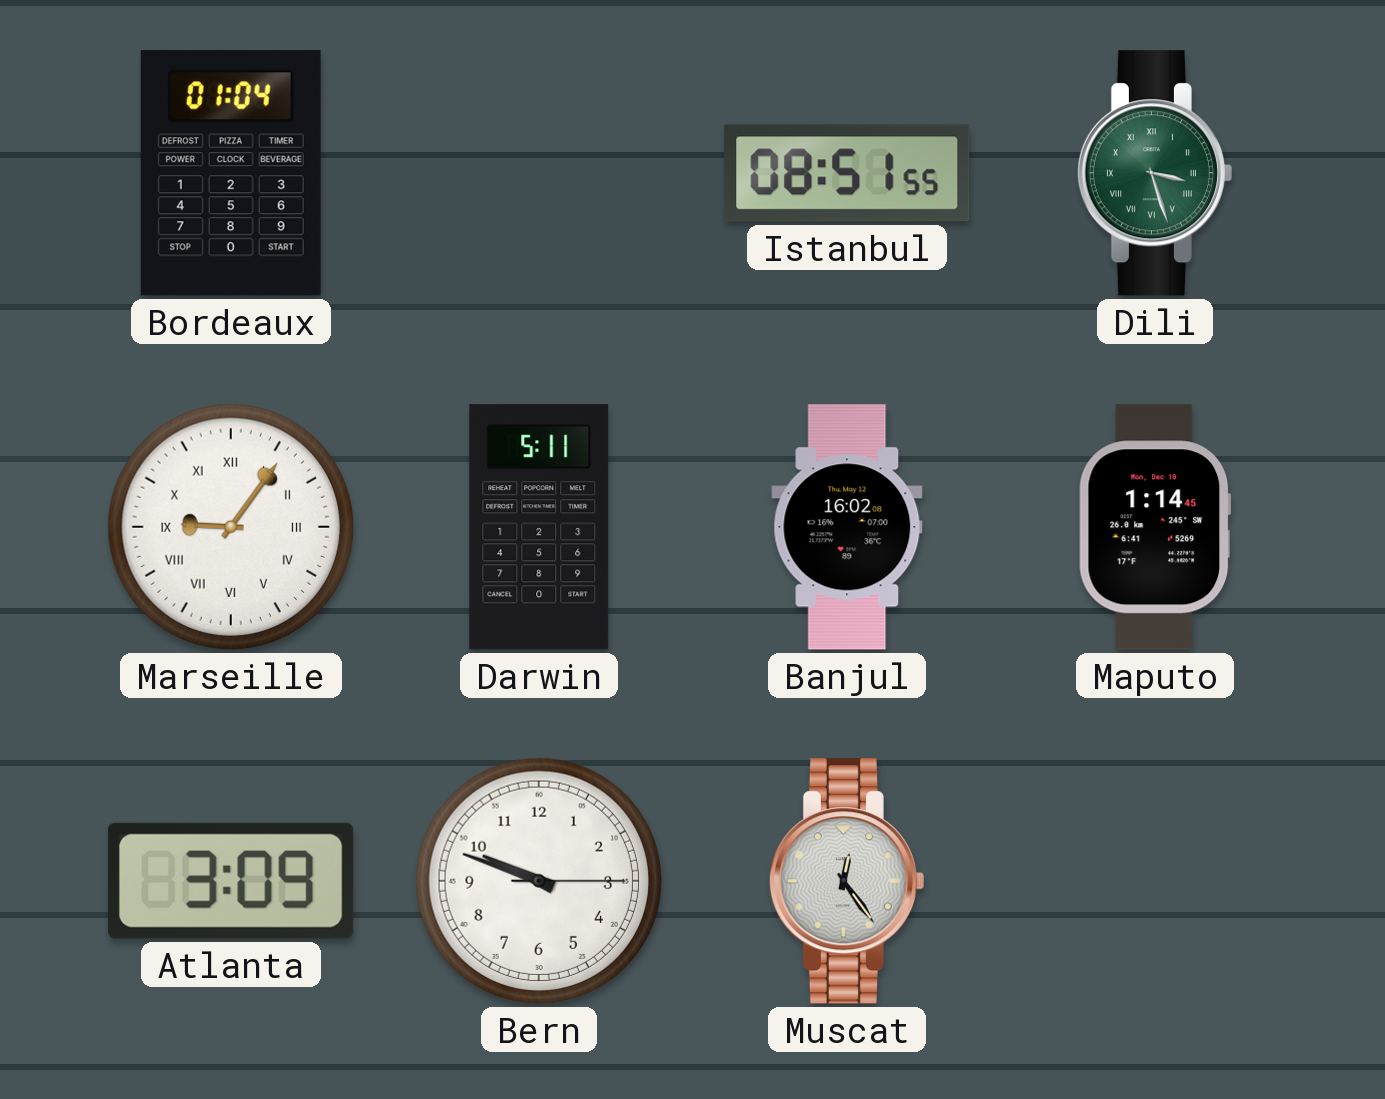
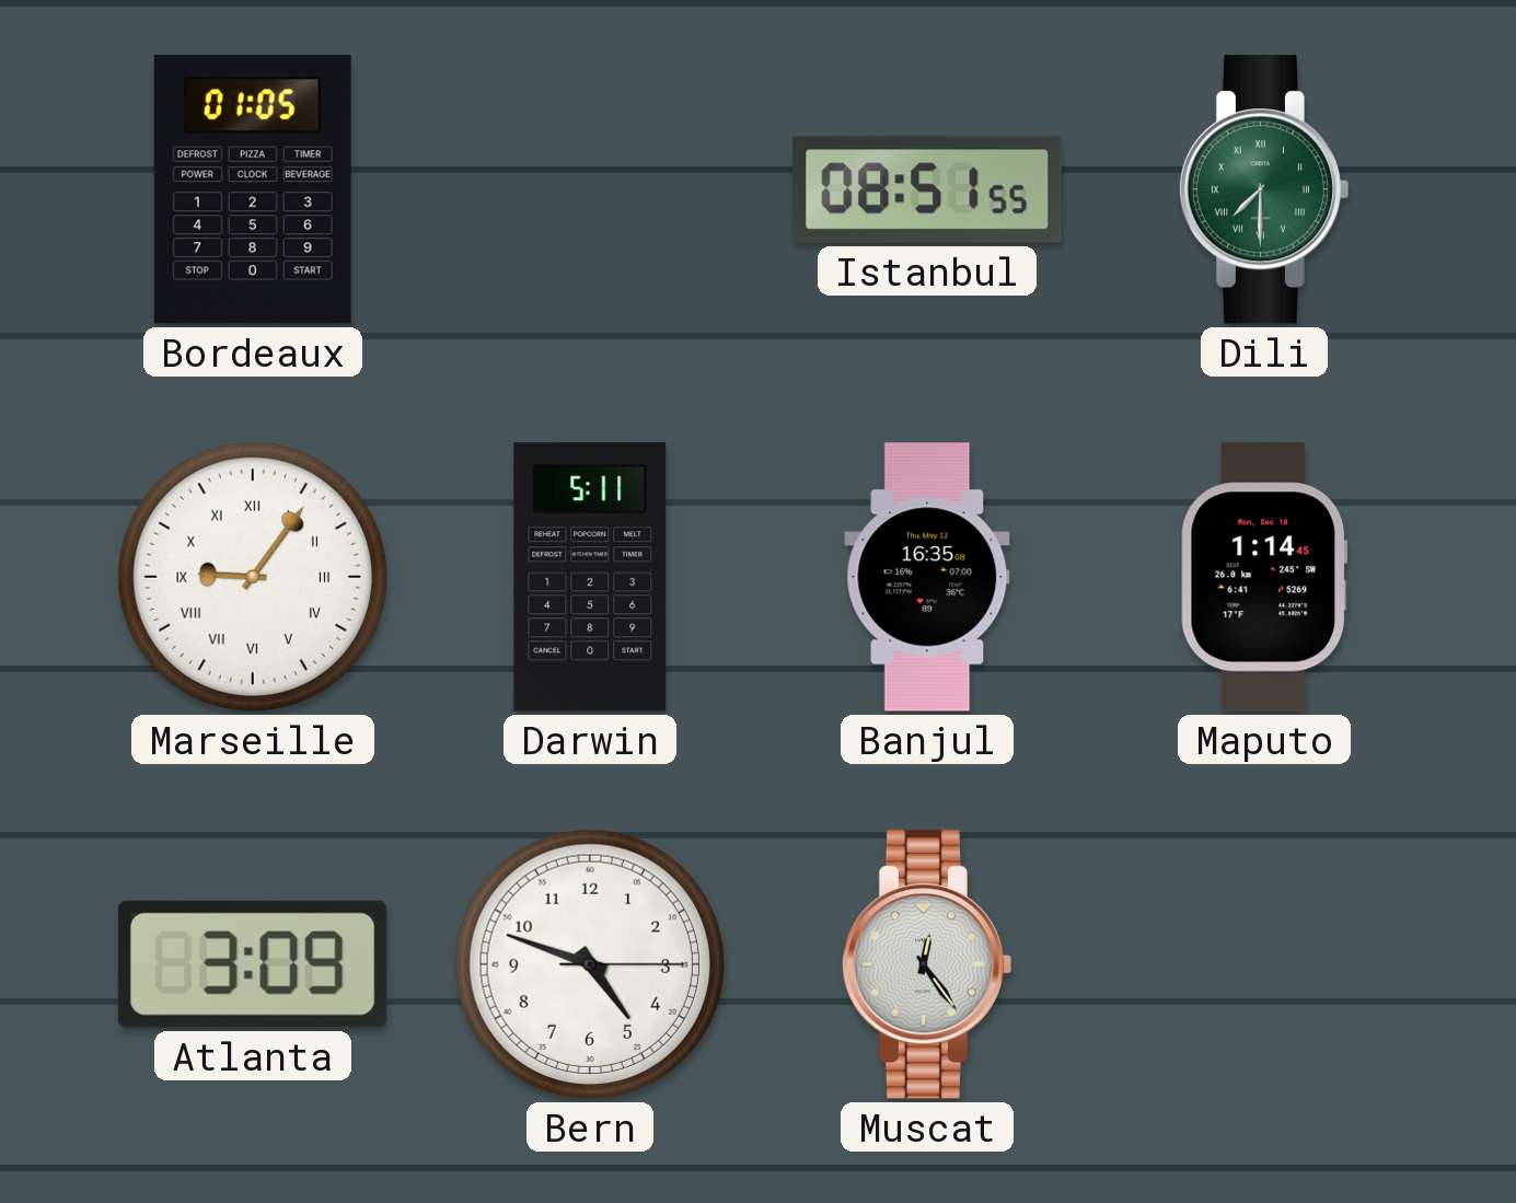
Bordeaux: 01:04 -> 01:05
Dili: 3:27 -> 7:30
Banjul: 16:02 -> 16:35
Bern: 9:48 -> 4:48
